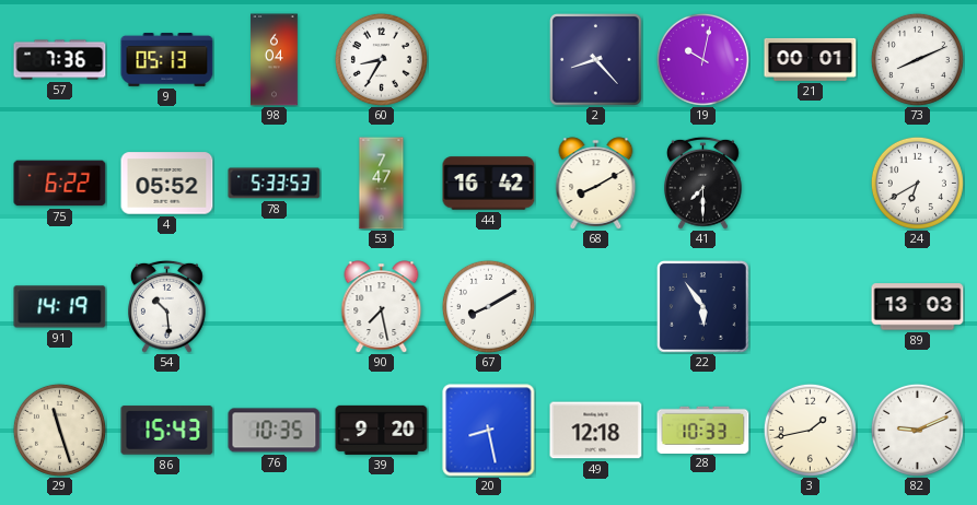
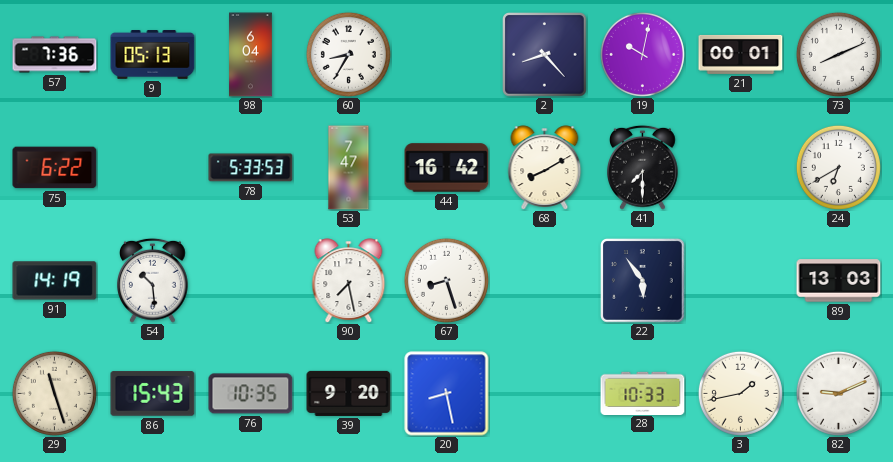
4: 05:52 -> none
67: 8:10 -> 8:27
49: 12:18 -> none
